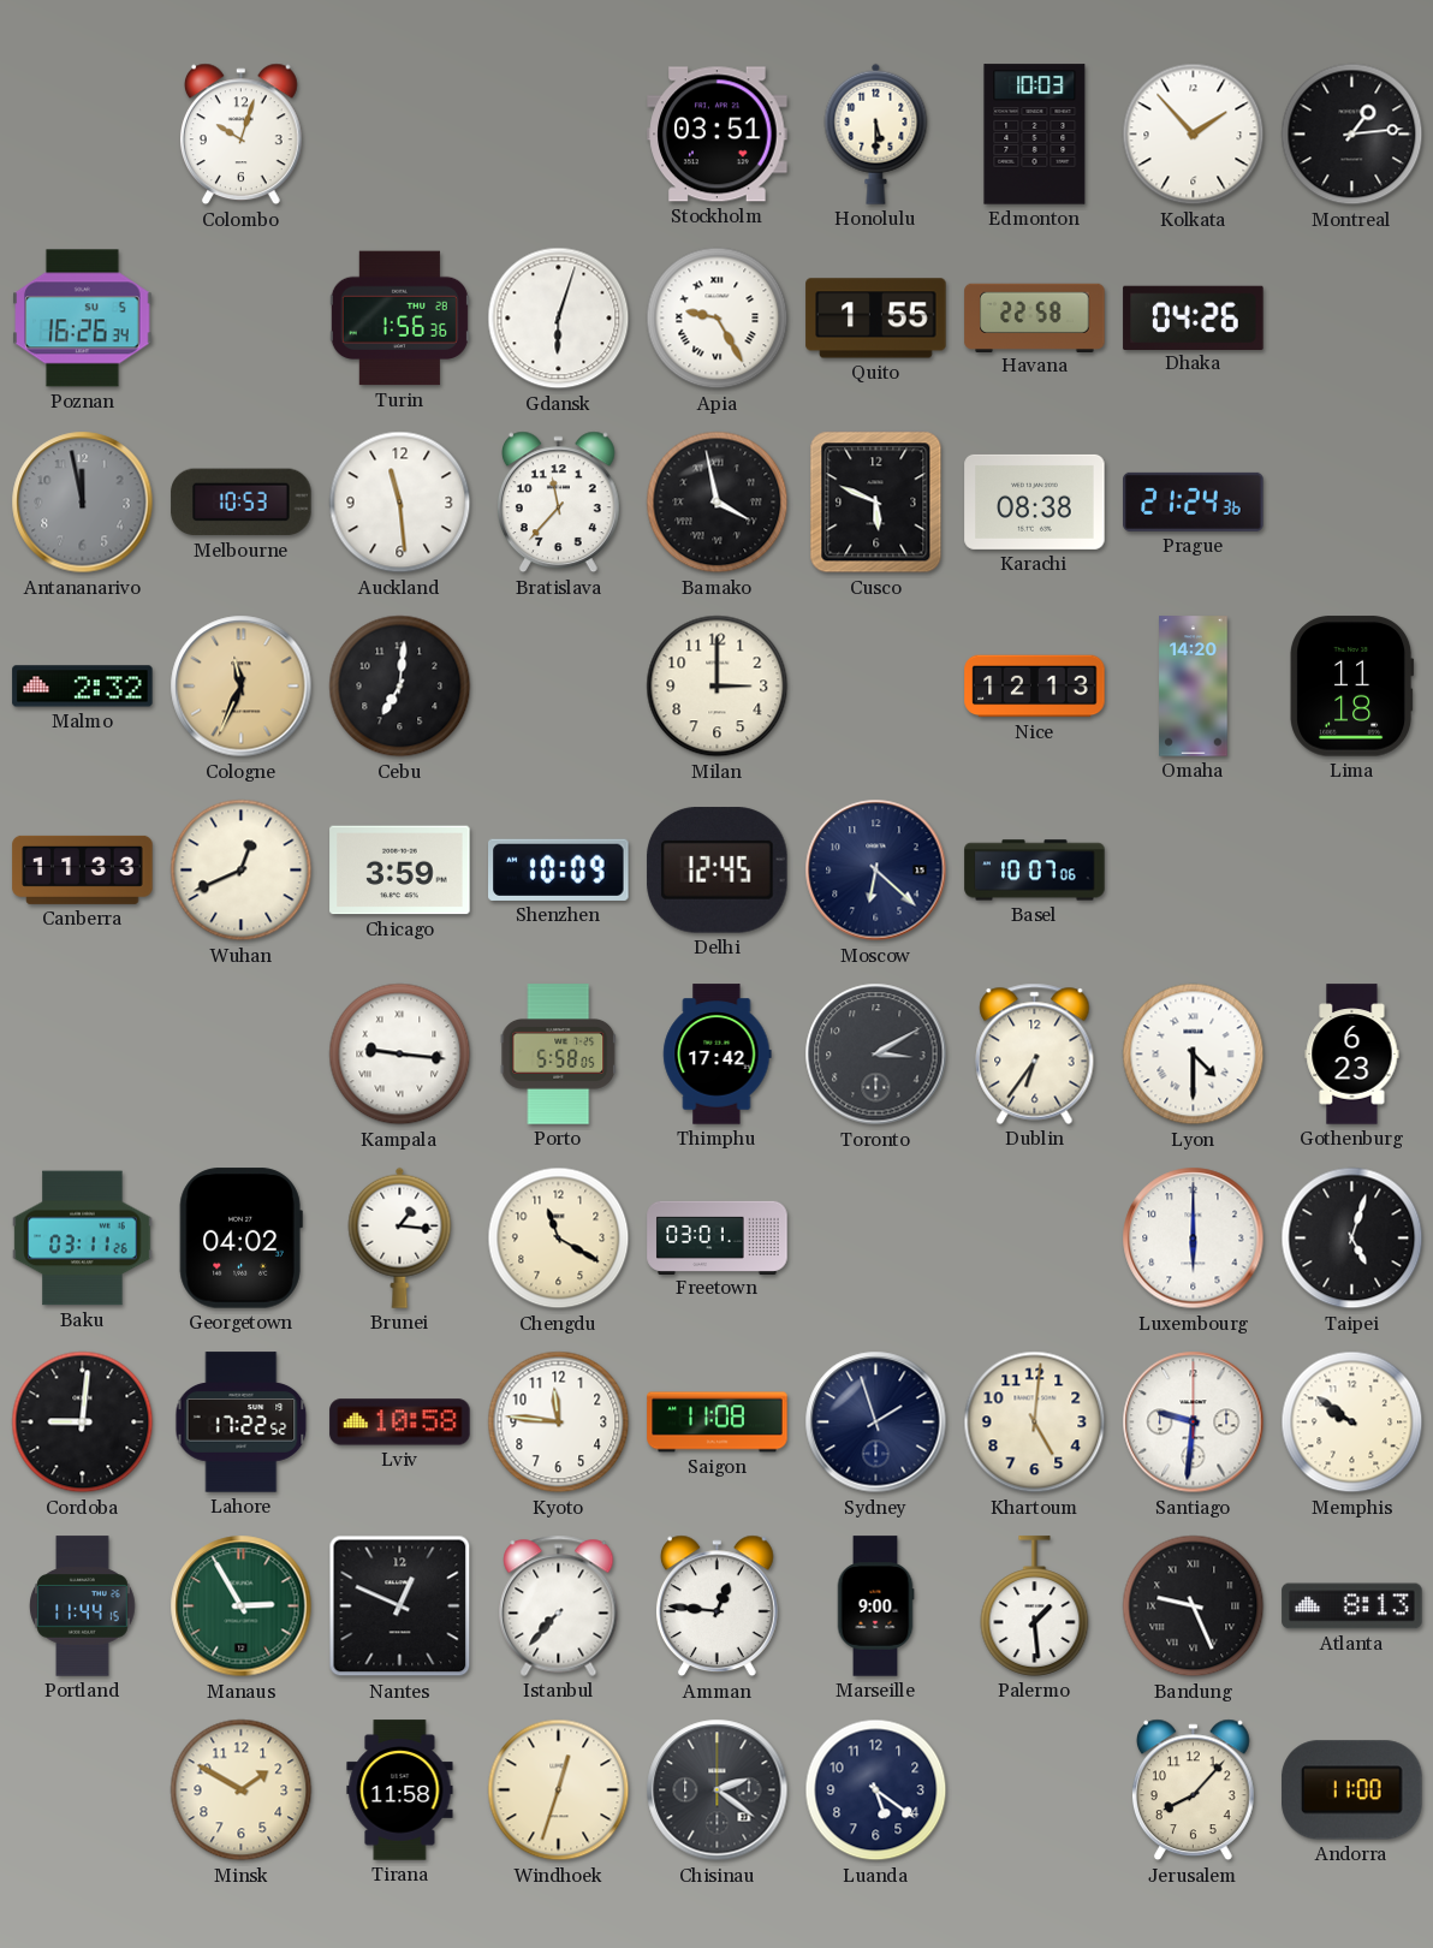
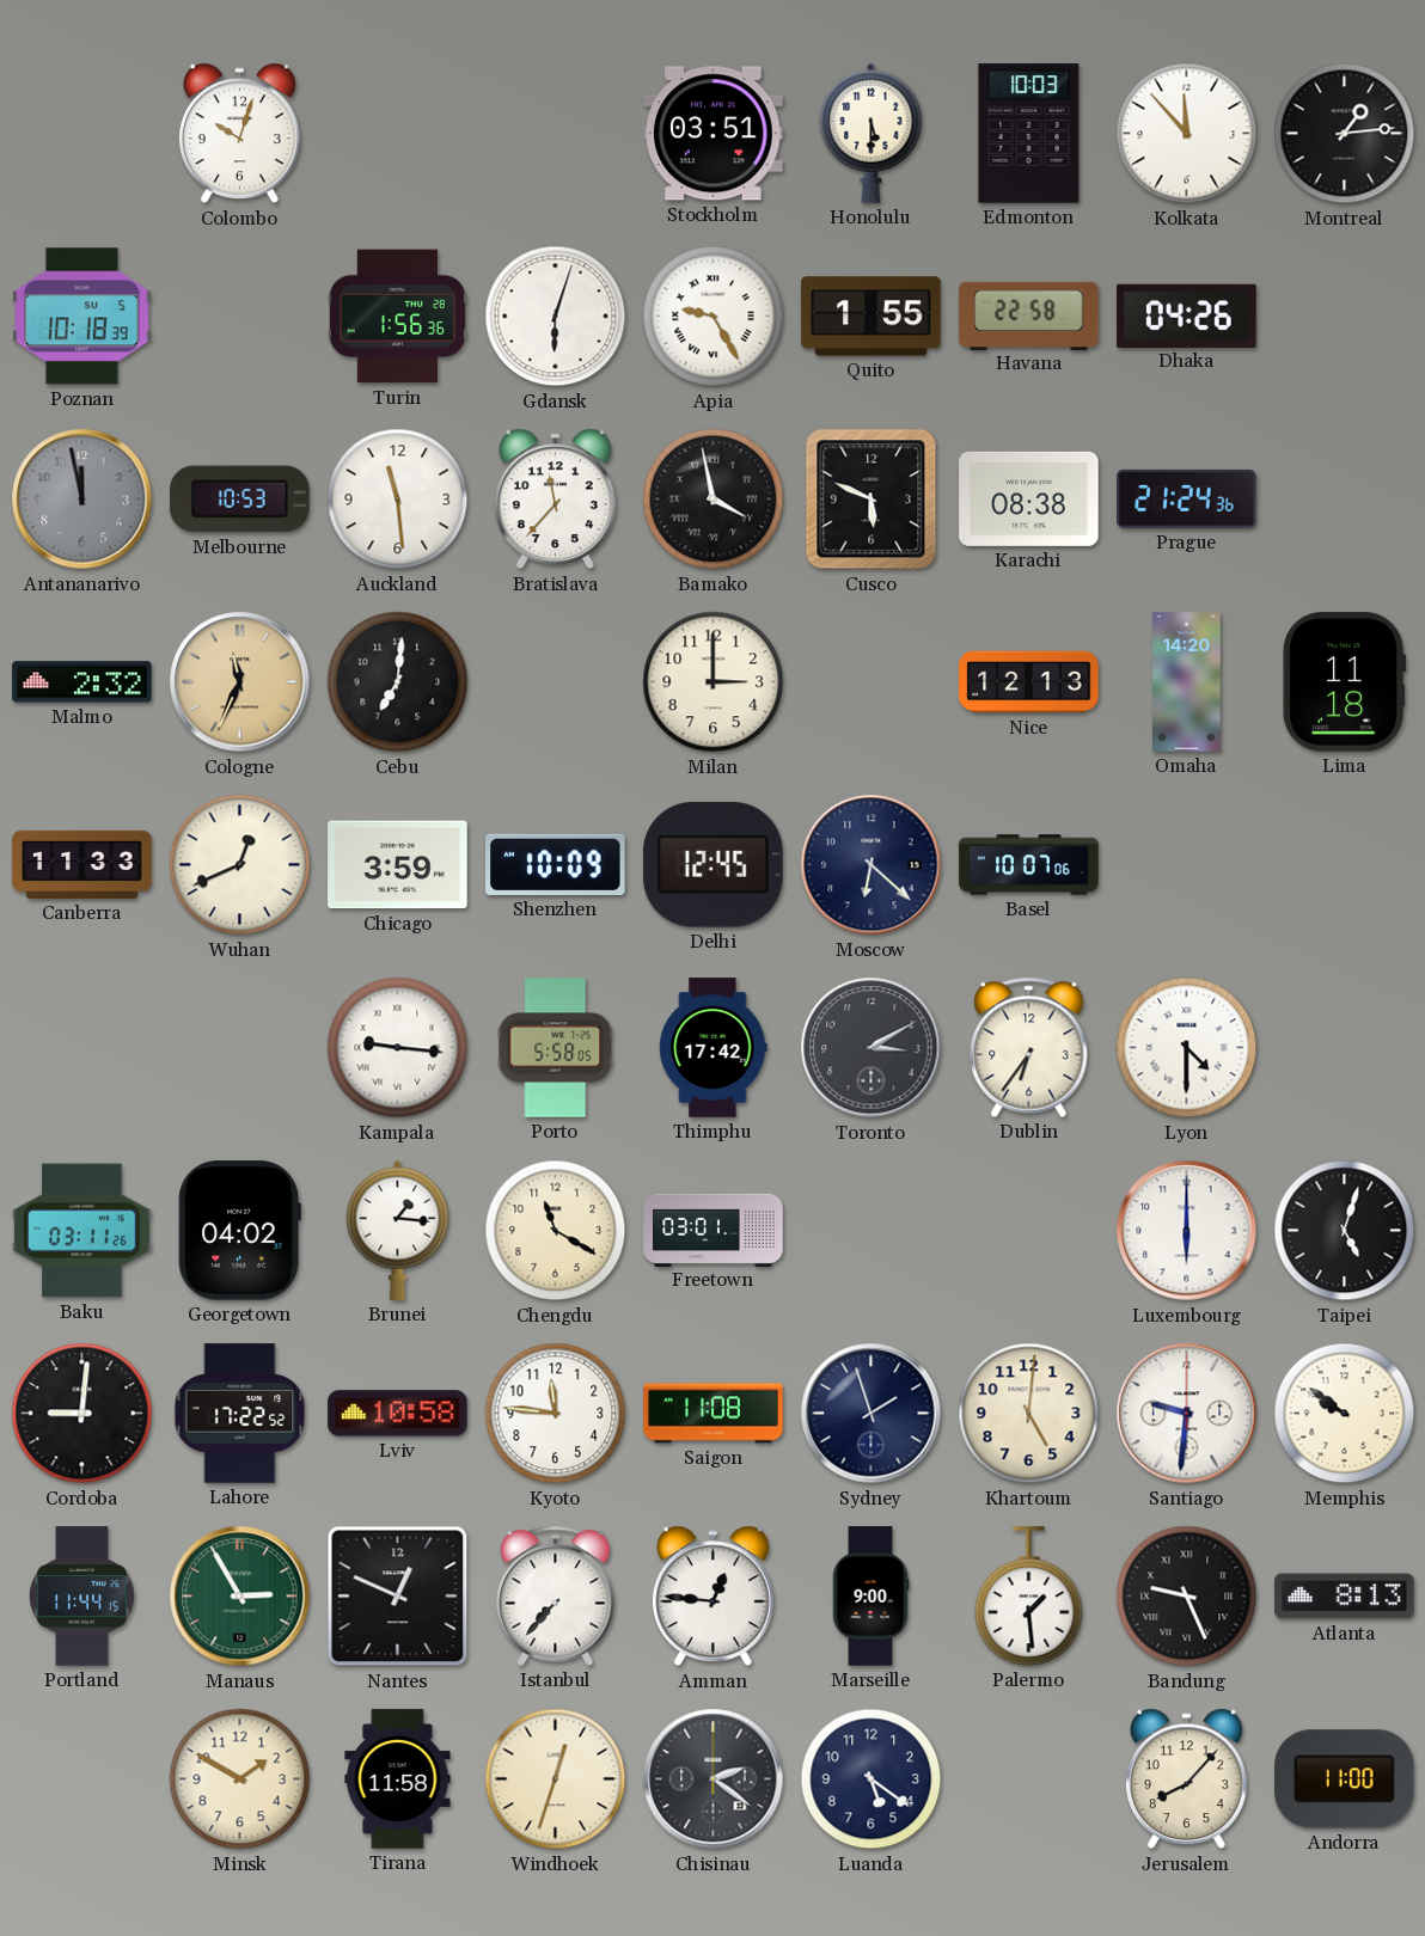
Kolkata: 1:53 -> 11:53
Poznan: 16:26 -> 10:18
Gothenburg: 6:23 -> none
